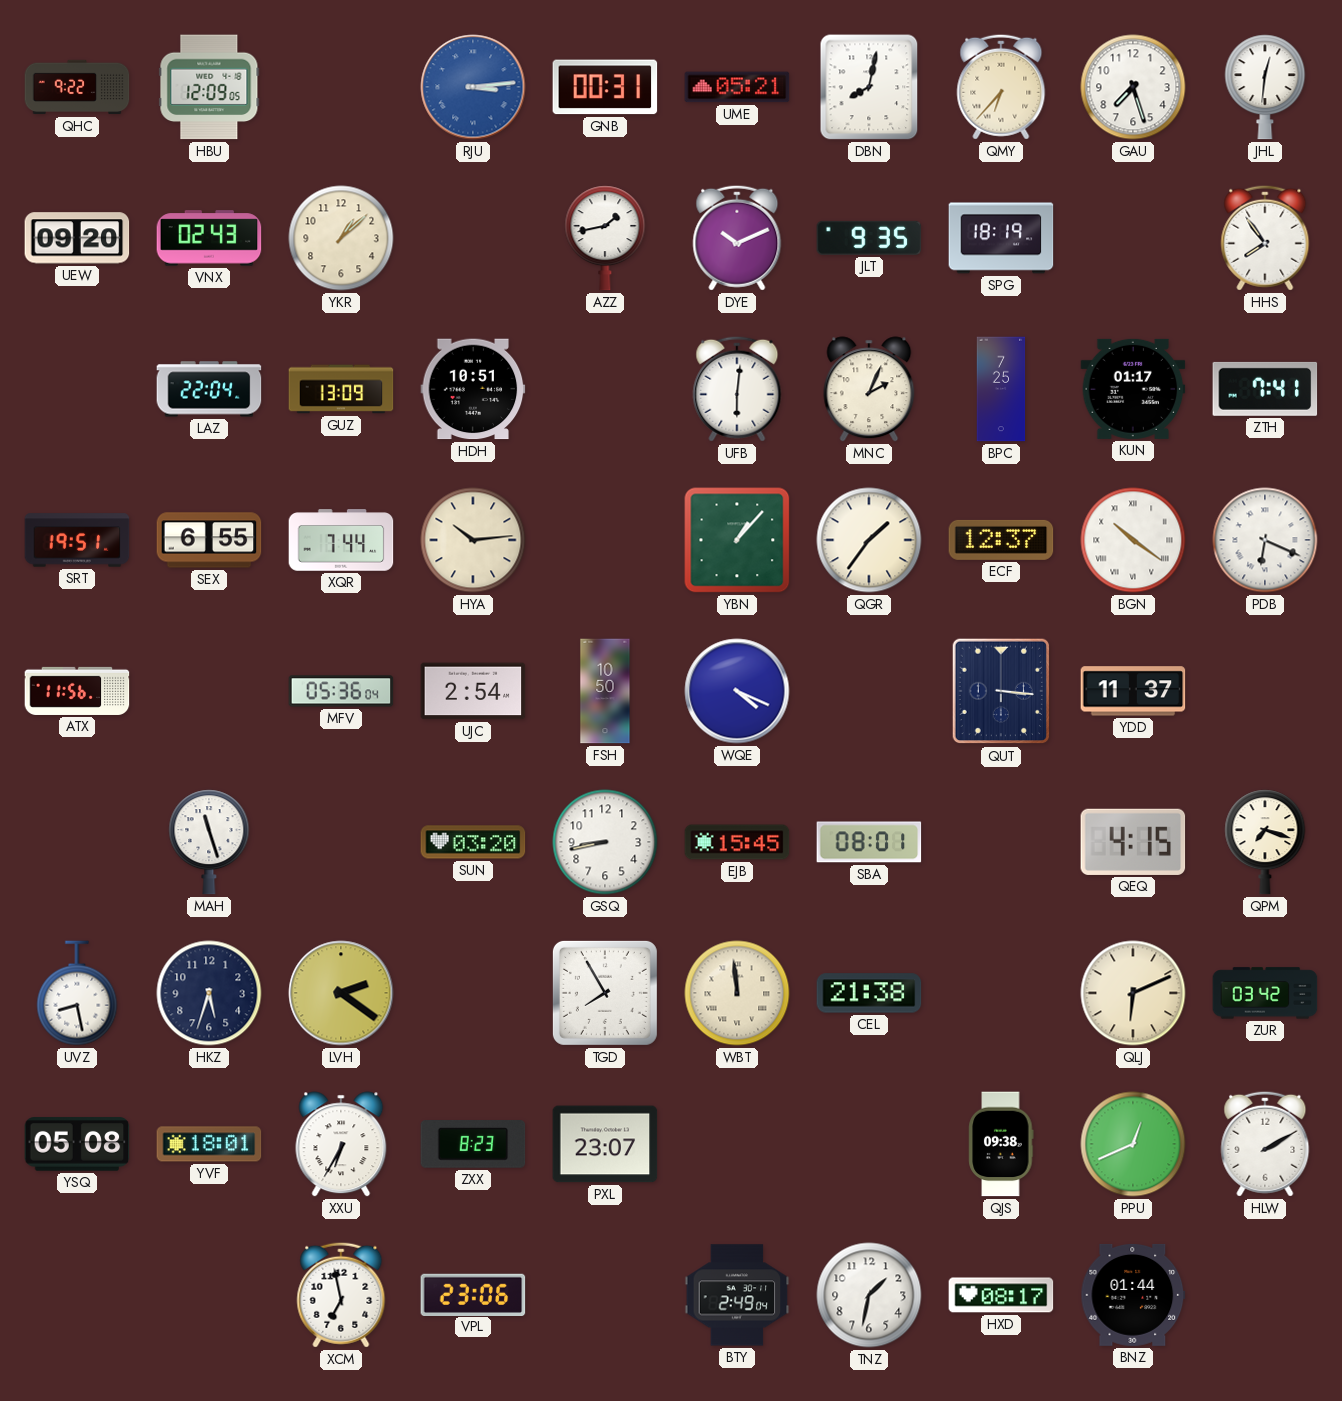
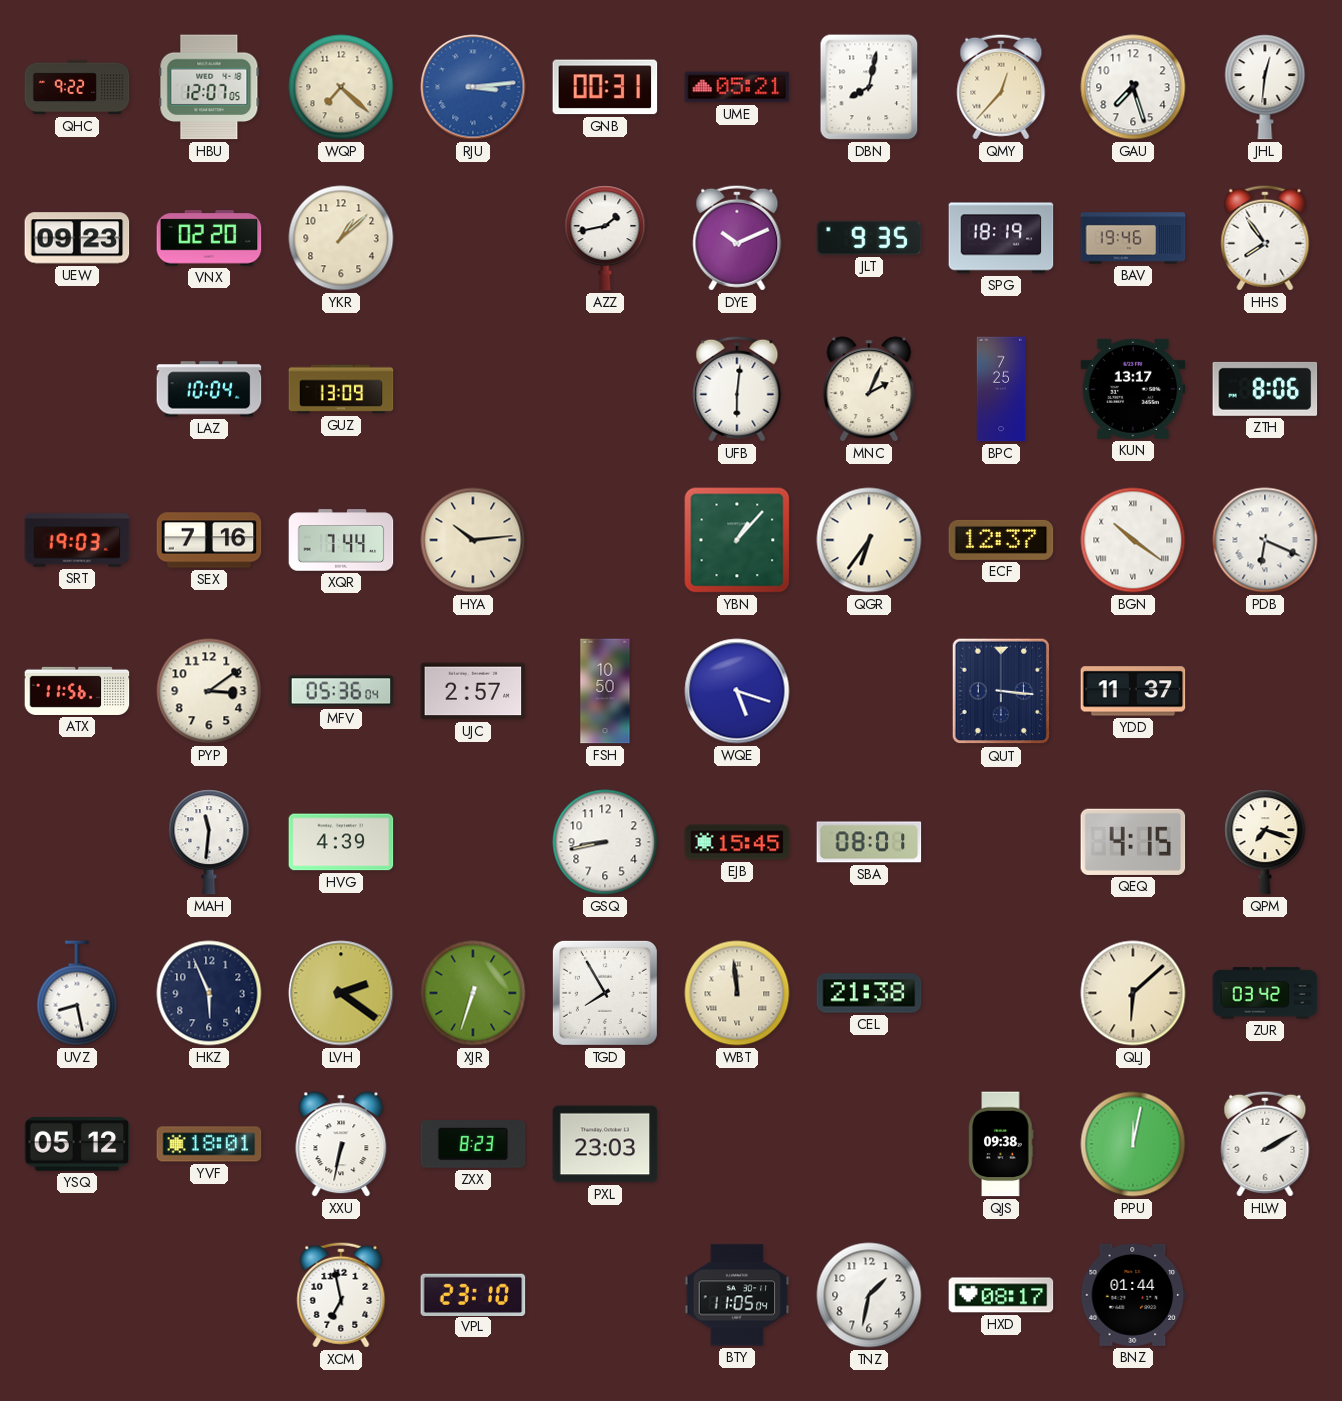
HBU: 12:09 -> 12:07
WQP: none -> 7:22
QMY: 6:37 -> 12:37
UEW: 09:20 -> 09:23
VNX: 02:43 -> 02:20
BAV: none -> 19:46
LAZ: 22:04 -> 10:04
HDH: 10:51 -> none
KUN: 01:17 -> 13:17
ZTH: 7:41 -> 8:06
SRT: 19:51 -> 19:03
SEX: 6:55 -> 7:16
QGR: 1:36 -> 6:36
PYP: none -> 3:09
UJC: 2:54 -> 2:57
WQE: 4:19 -> 5:18
MAH: 11:27 -> 11:31
HVG: none -> 4:39
SUN: 03:20 -> none
HKZ: 5:33 -> 5:56
XJR: none -> 6:33
QLJ: 6:11 -> 6:08
YSQ: 05:08 -> 05:12
XXU: 6:35 -> 6:32
PXL: 23:07 -> 23:03
PPU: 12:41 -> 12:02
VPL: 23:06 -> 23:10
BTY: 2:49 -> 11:05
